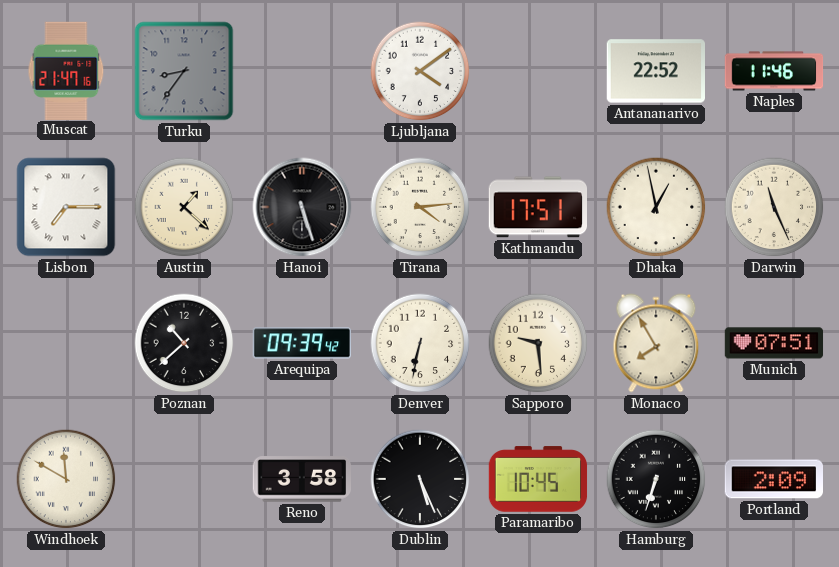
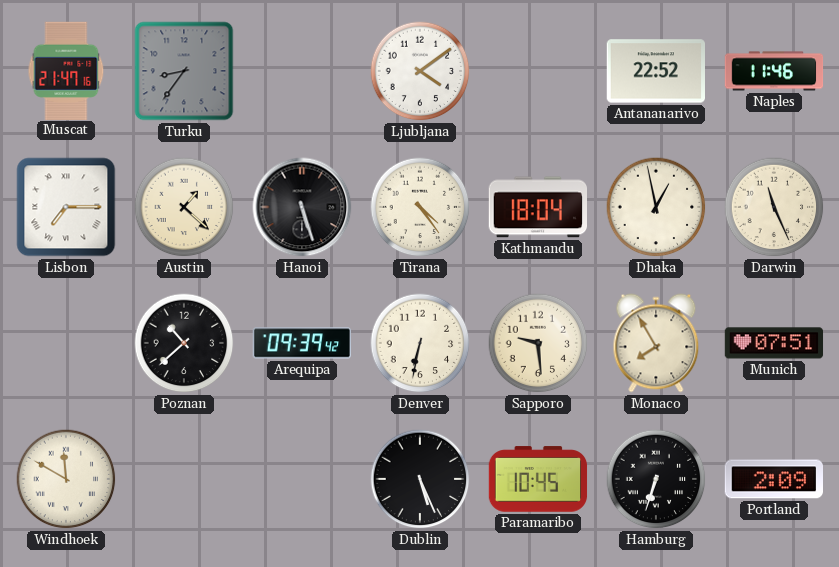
Tirana: 4:14 -> 4:24
Kathmandu: 17:51 -> 18:04
Reno: 3:58 -> none
